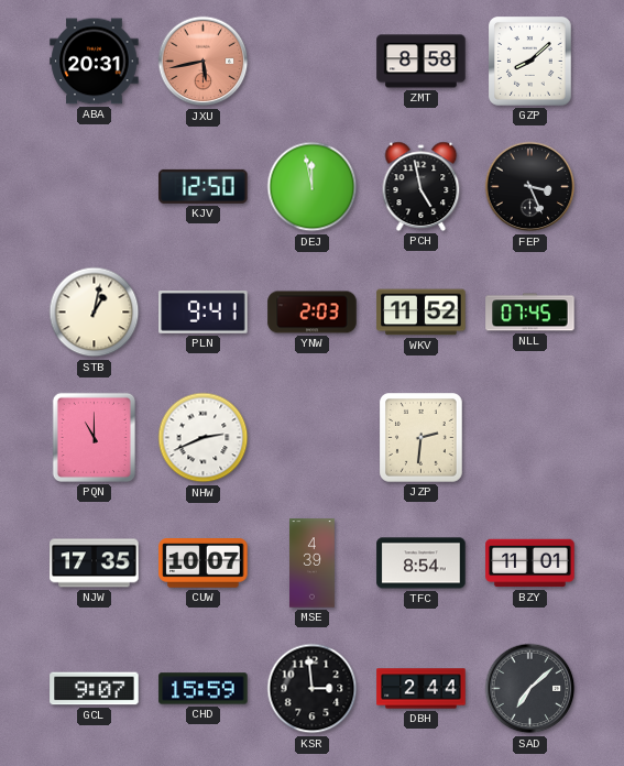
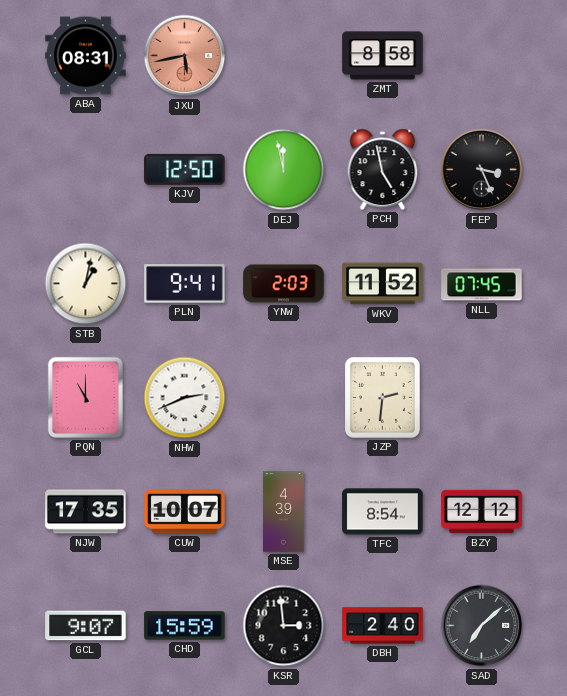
ABA: 20:31 -> 08:31
GZP: 8:08 -> none
BZY: 11:01 -> 12:12
DBH: 2:44 -> 2:40
